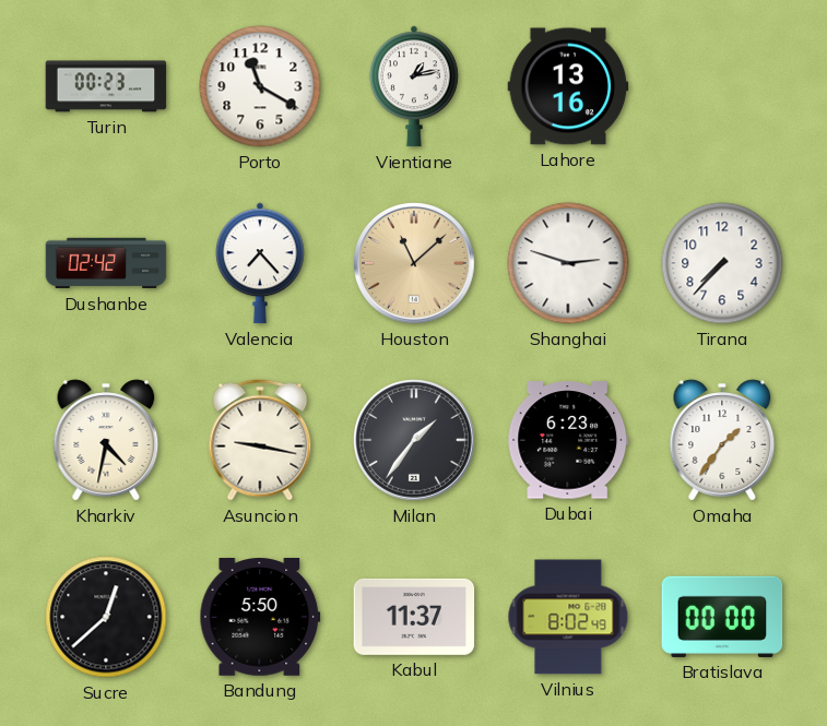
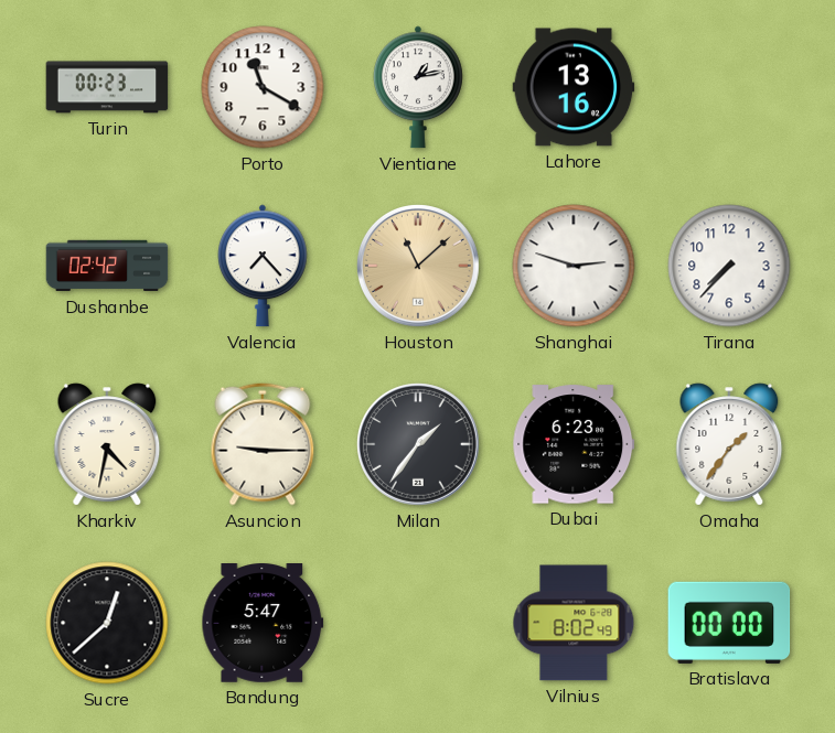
Asuncion: 9:17 -> 9:15
Bandung: 5:50 -> 5:47
Kabul: 11:37 -> none
